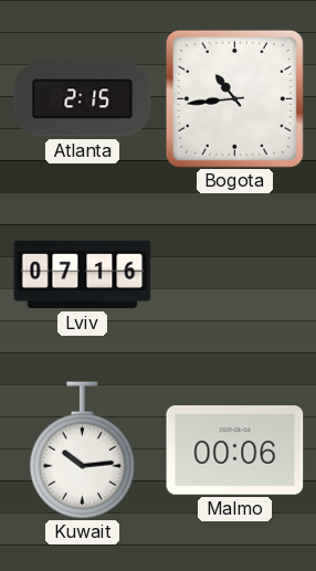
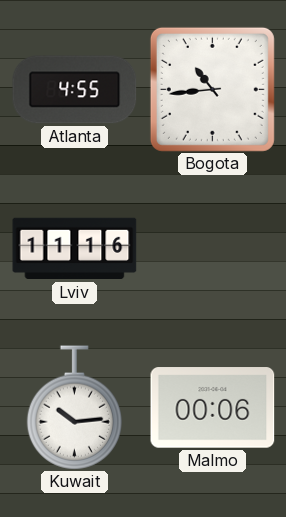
Atlanta: 2:15 -> 4:55
Lviv: 07:16 -> 11:16
